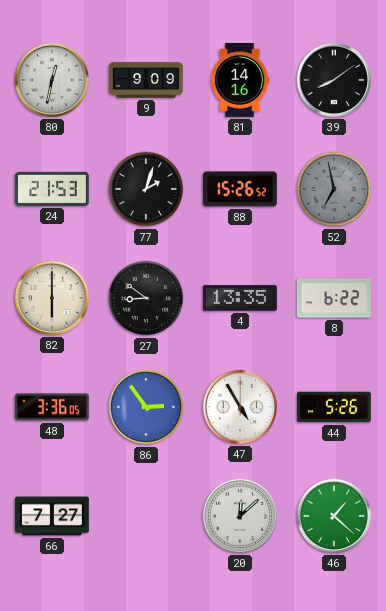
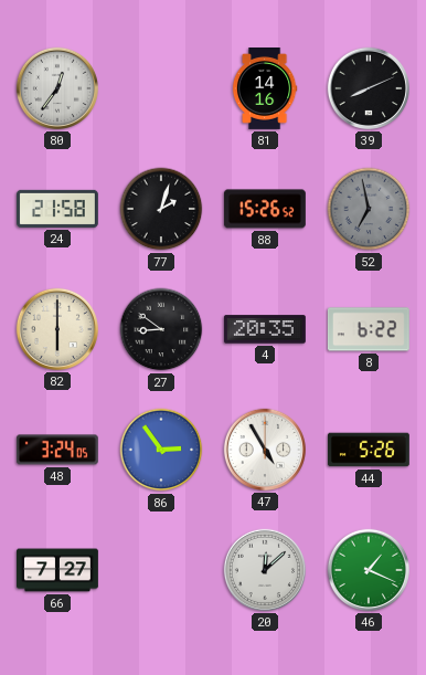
80: 12:32 -> 12:36
9: 9:09 -> none
39: 8:09 -> 8:11
24: 21:53 -> 21:58
4: 13:35 -> 20:35
48: 3:36 -> 3:24
46: 1:22 -> 1:19
